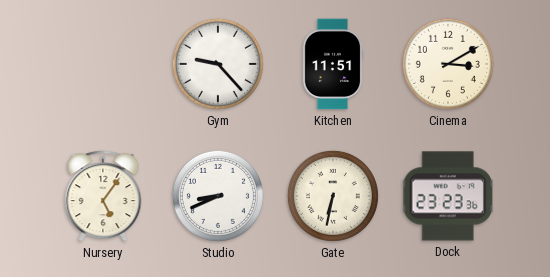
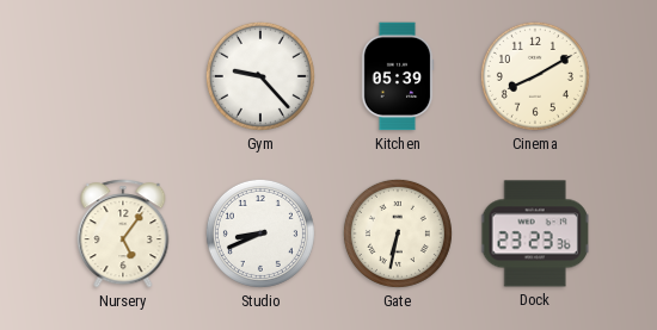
Kitchen: 11:51 -> 05:39
Cinema: 3:10 -> 8:10
